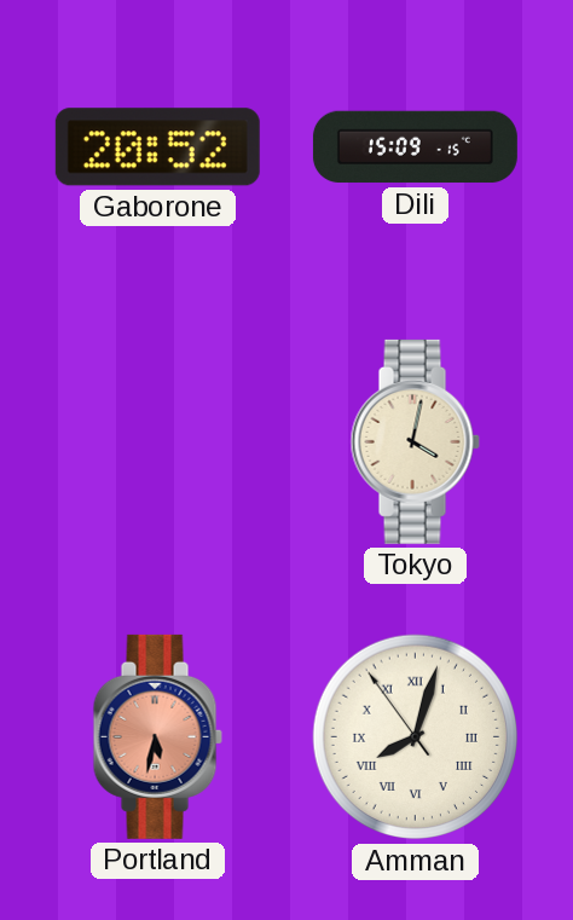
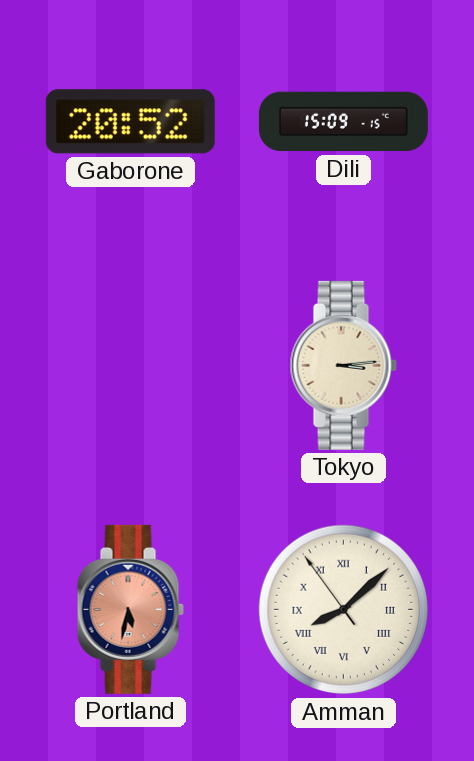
Tokyo: 4:02 -> 3:14
Amman: 8:02 -> 8:07
